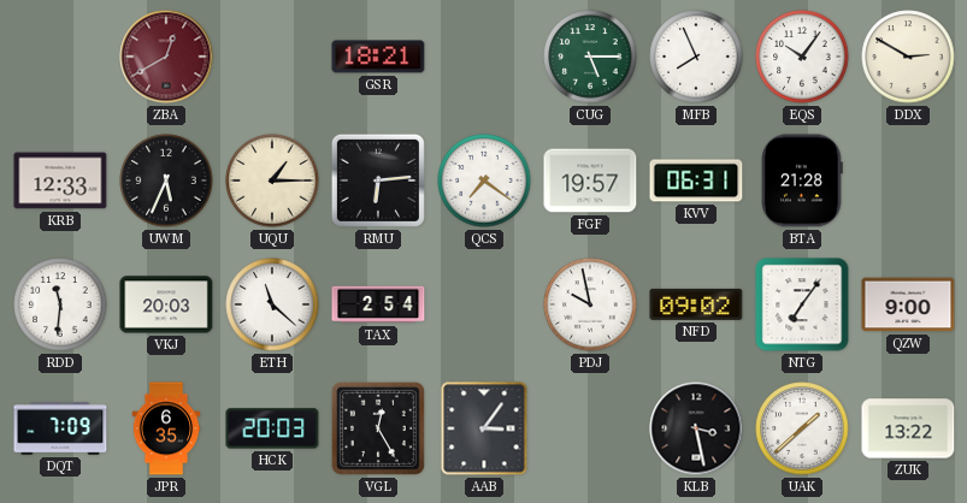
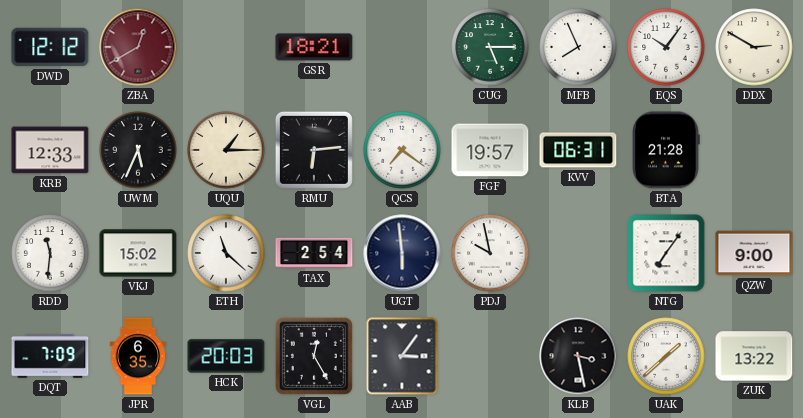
DWD: none -> 12:12
VKJ: 20:03 -> 15:02
UGT: none -> 5:59
NFD: 09:02 -> none
